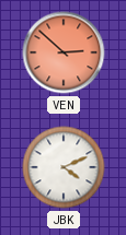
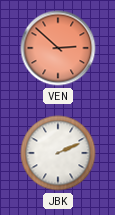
JBK: 4:11 -> 2:11
